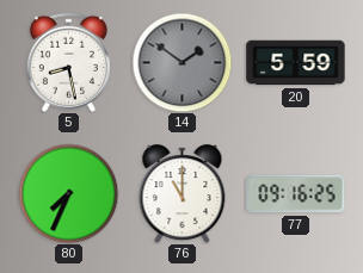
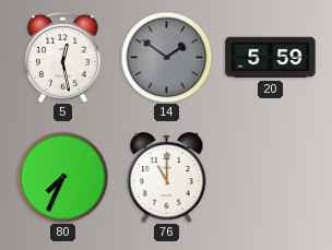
5: 8:28 -> 12:28
77: 09:16 -> none
